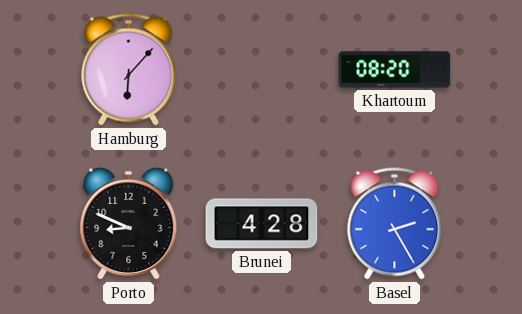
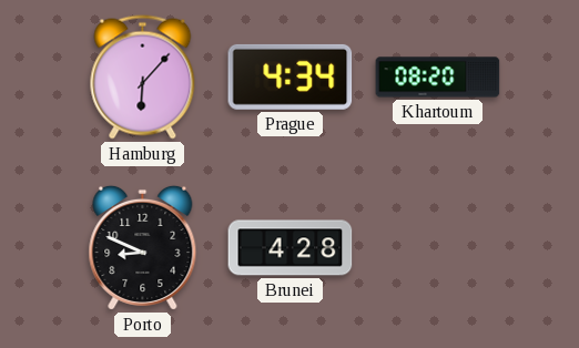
Prague: none -> 4:34
Basel: 2:25 -> none
